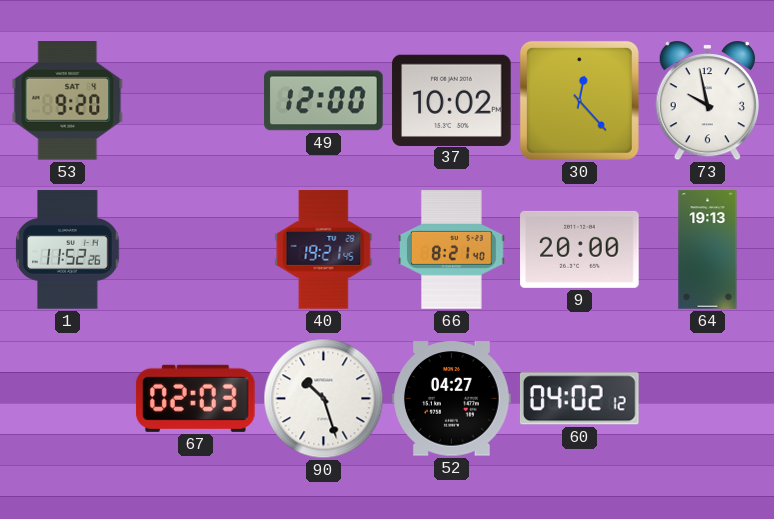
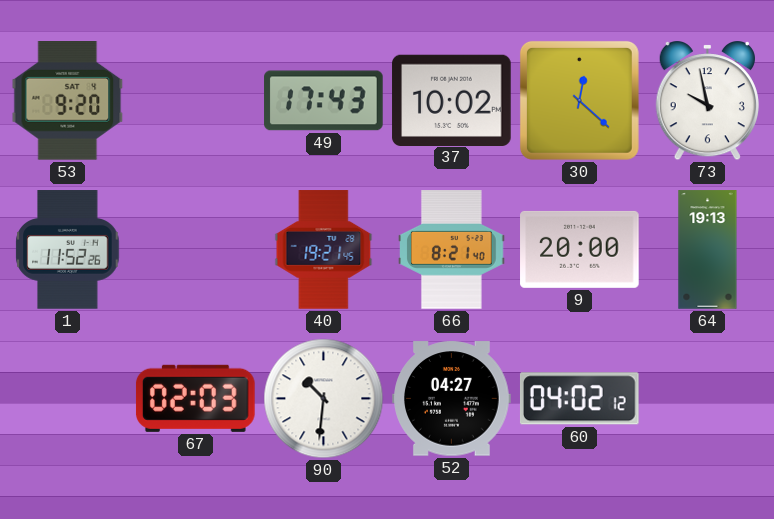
49: 12:00 -> 17:43
30: 12:23 -> 12:22
90: 10:27 -> 10:31
